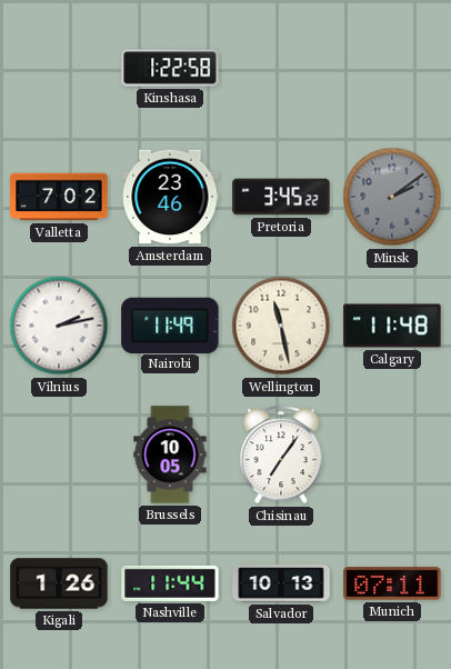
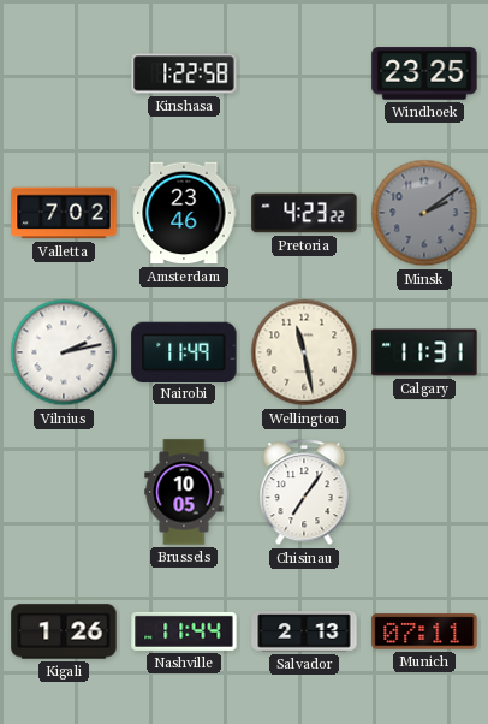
Windhoek: none -> 23:25
Pretoria: 3:45 -> 4:23
Calgary: 11:48 -> 11:31
Salvador: 10:13 -> 2:13
